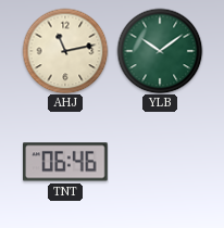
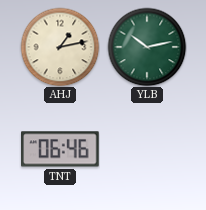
AHJ: 11:13 -> 1:13
YLB: 10:09 -> 10:13
